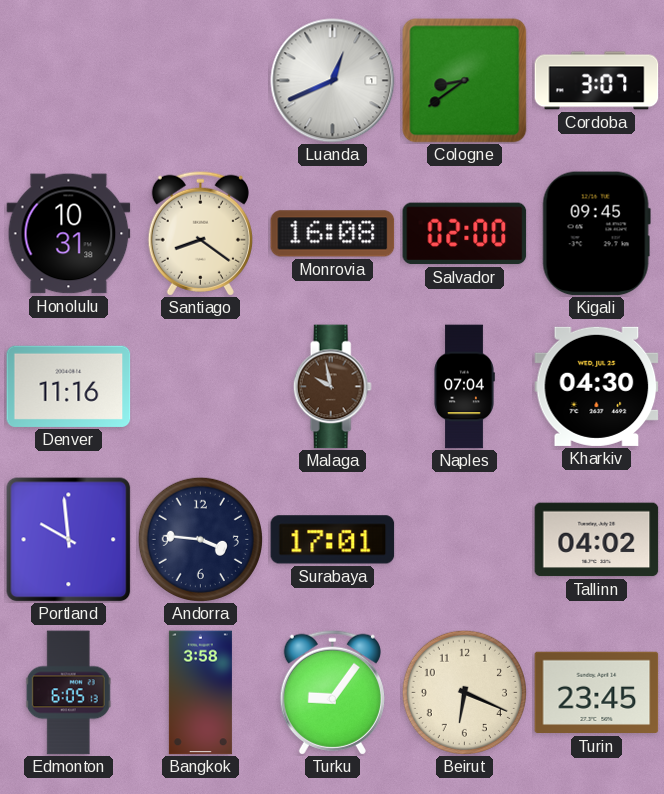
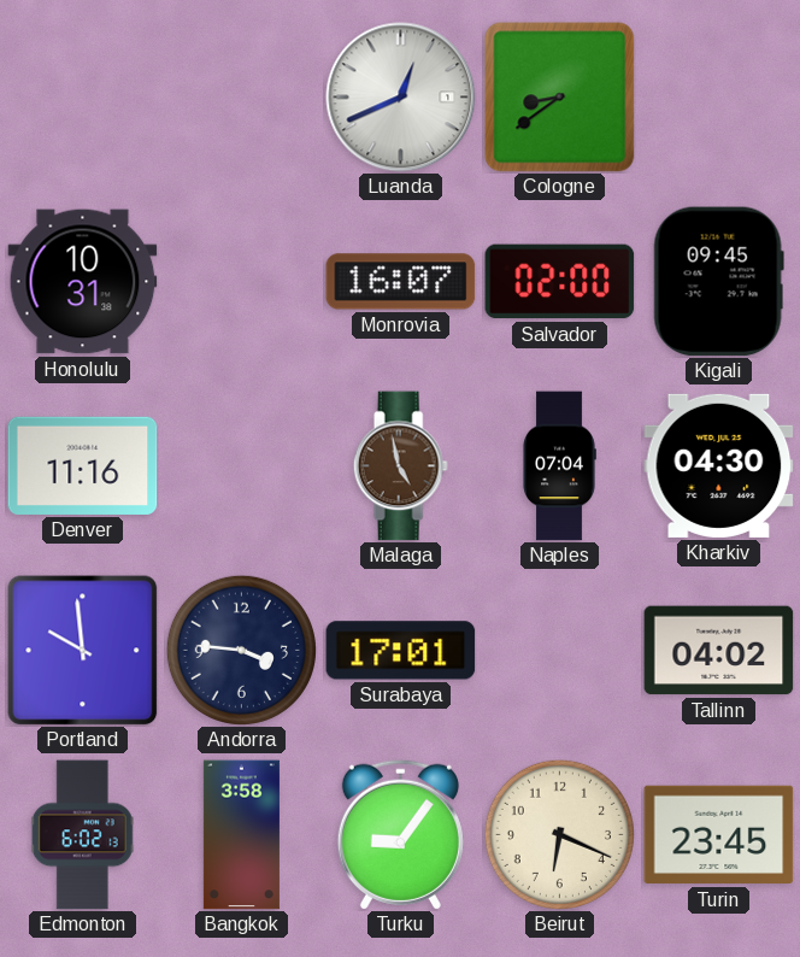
Cordoba: 3:07 -> none
Santiago: 8:21 -> none
Monrovia: 16:08 -> 16:07
Malaga: 9:58 -> 4:58
Edmonton: 6:05 -> 6:02
